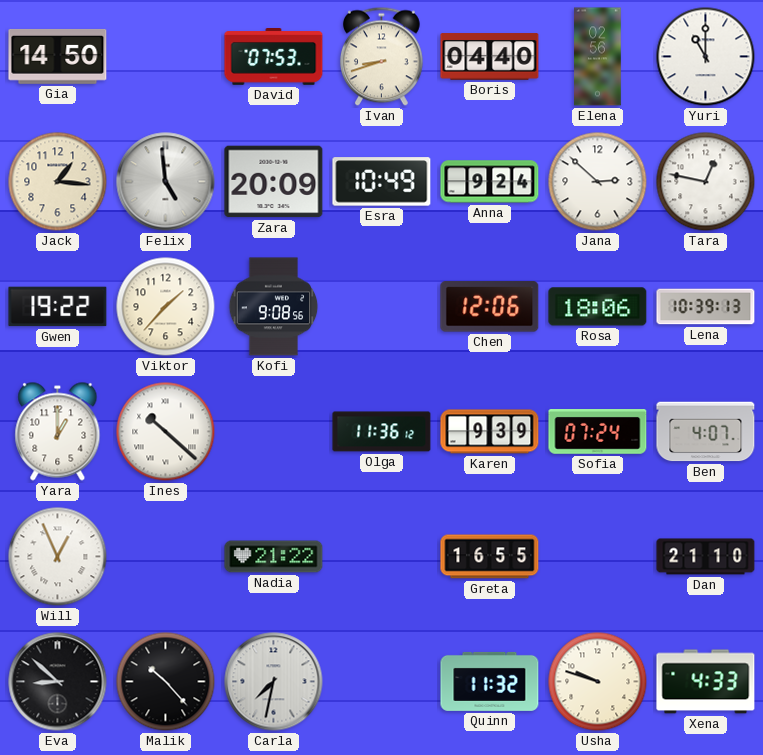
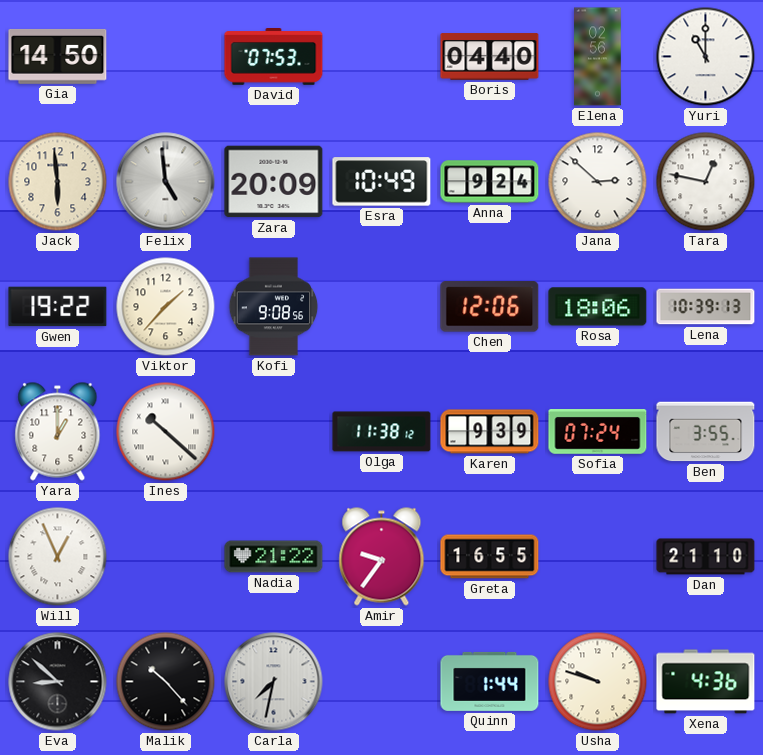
Ivan: 8:42 -> none
Jack: 1:16 -> 5:59
Olga: 11:36 -> 11:38
Ben: 4:07 -> 3:55
Amir: none -> 9:36
Quinn: 11:32 -> 1:44
Xena: 4:33 -> 4:36
